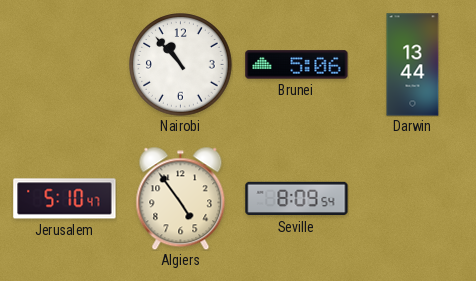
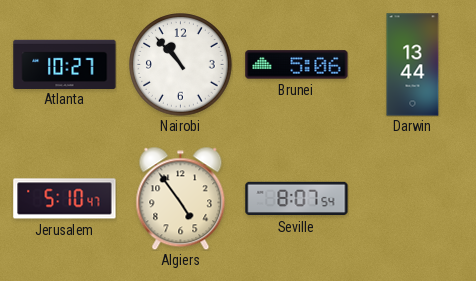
Atlanta: none -> 10:27
Seville: 8:09 -> 8:07
